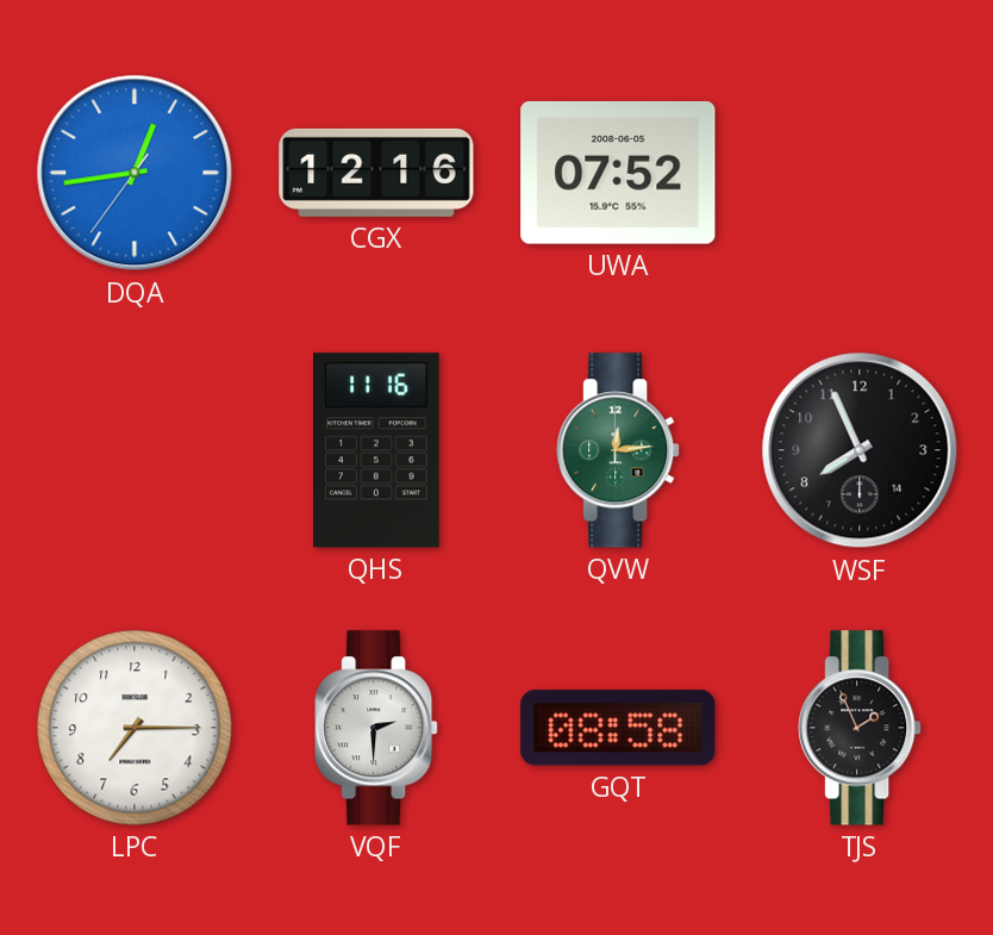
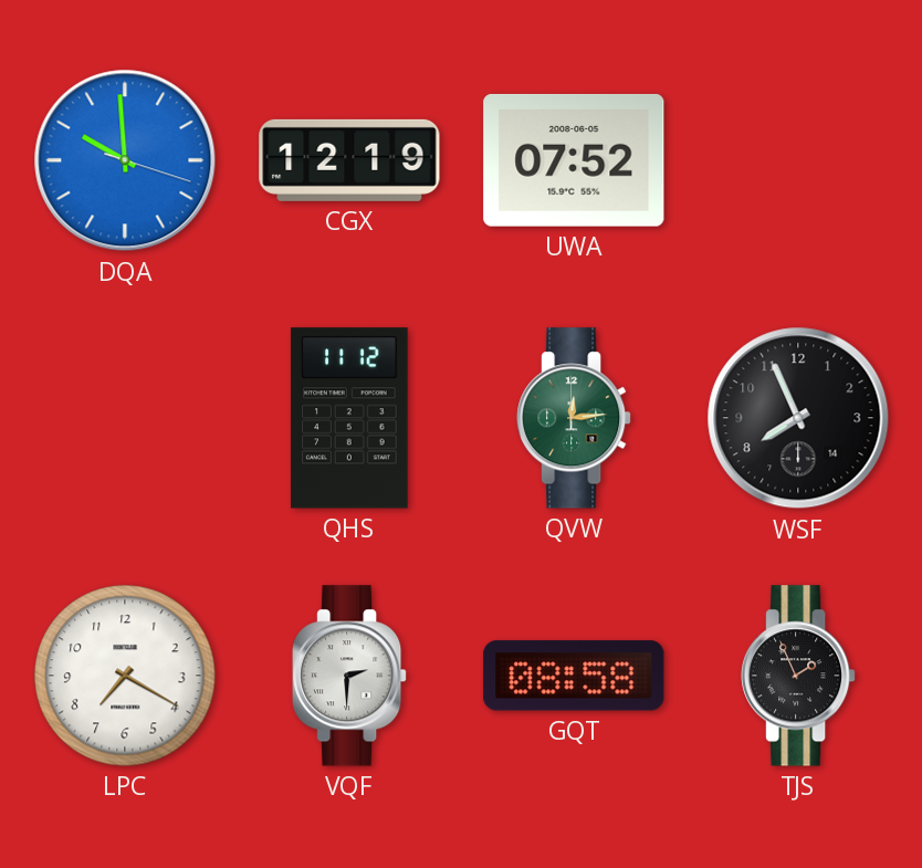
DQA: 12:43 -> 9:59
CGX: 12:16 -> 12:19
QHS: 11:16 -> 11:12
LPC: 7:15 -> 7:20
